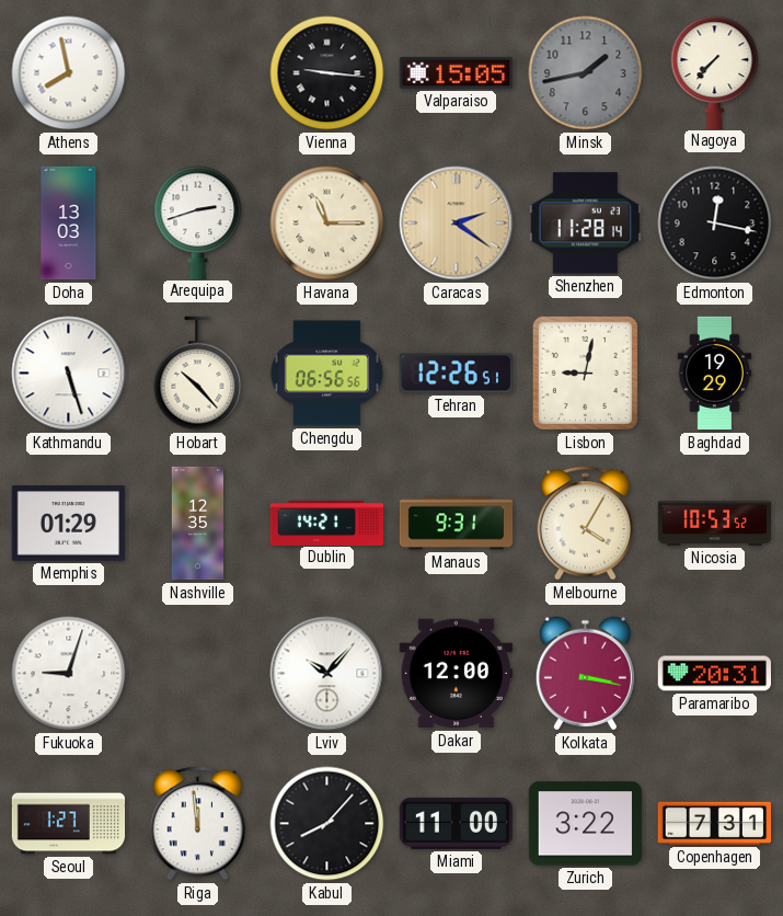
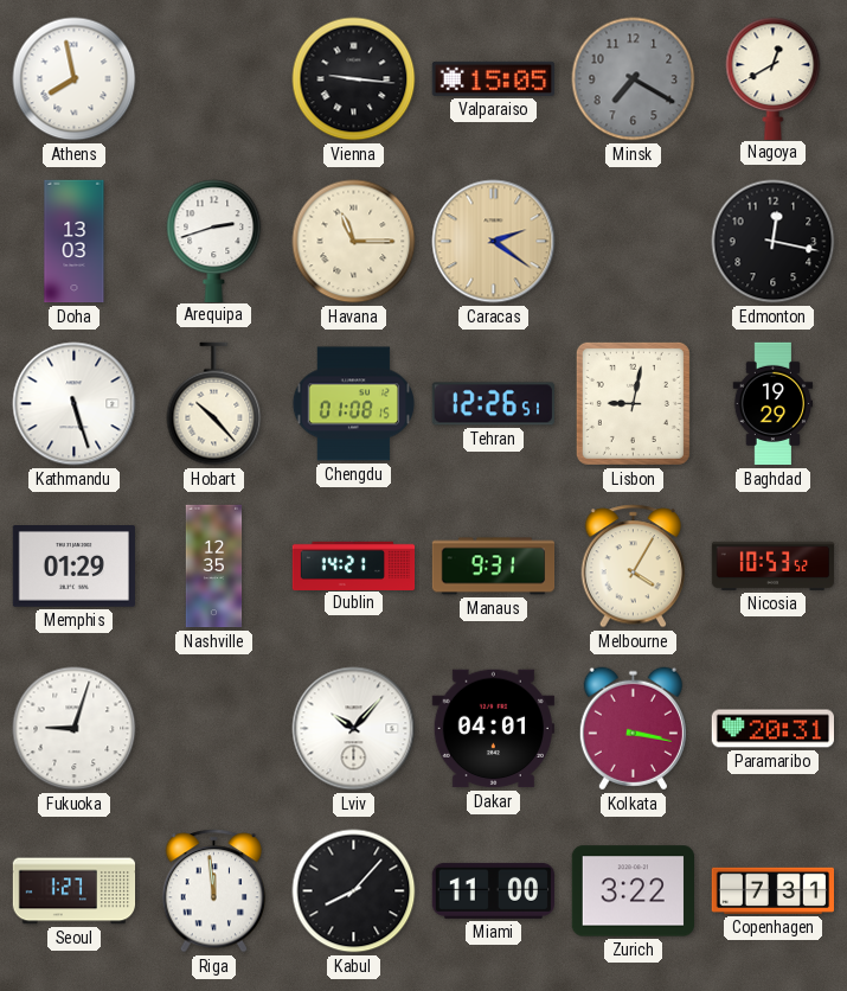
Minsk: 1:43 -> 7:20
Nagoya: 7:37 -> 12:40
Shenzhen: 11:28 -> none
Chengdu: 06:56 -> 01:08
Dakar: 12:00 -> 04:01
